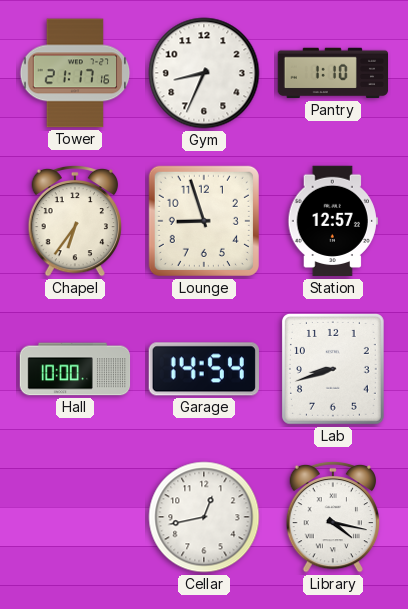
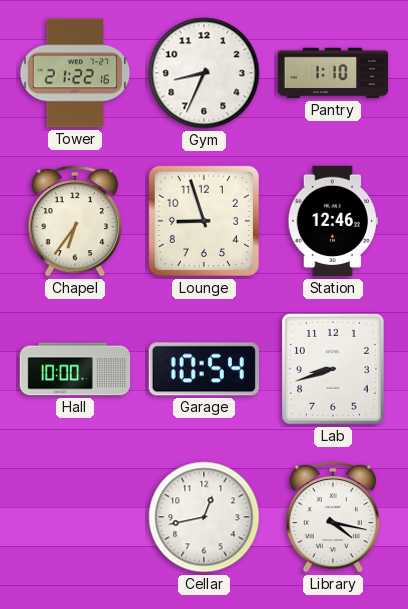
Tower: 21:17 -> 21:22
Station: 12:57 -> 12:46
Garage: 14:54 -> 10:54
